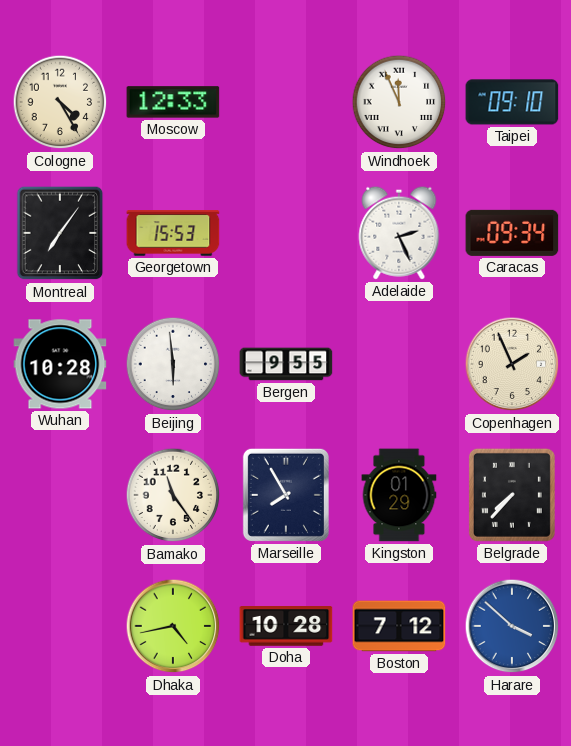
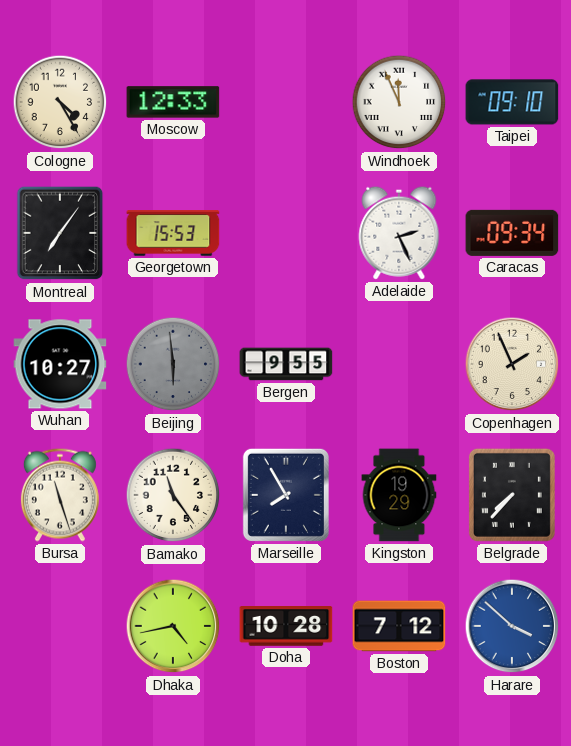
Wuhan: 10:28 -> 10:27
Beijing dial: white -> grey
Bursa: none -> 11:27
Kingston: 01:29 -> 19:29
